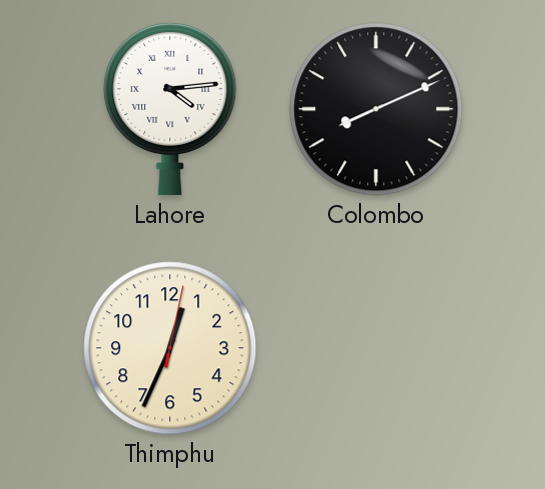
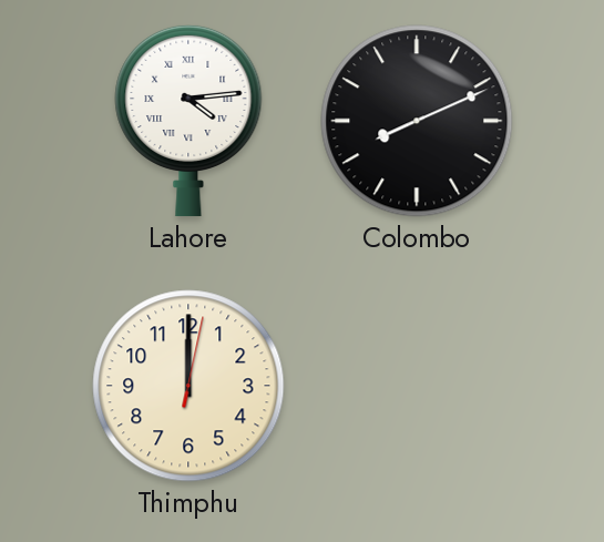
Thimphu: 12:34 -> 12:00
